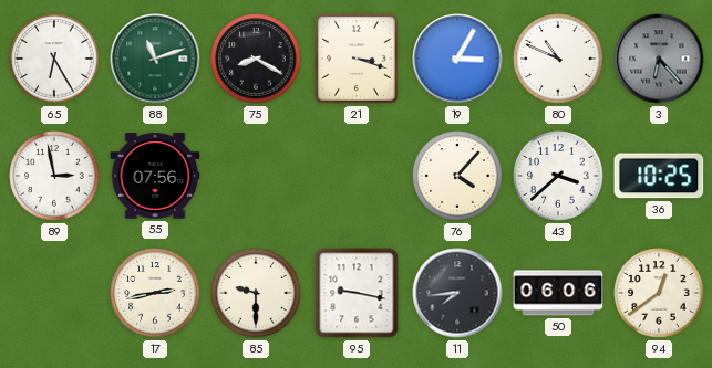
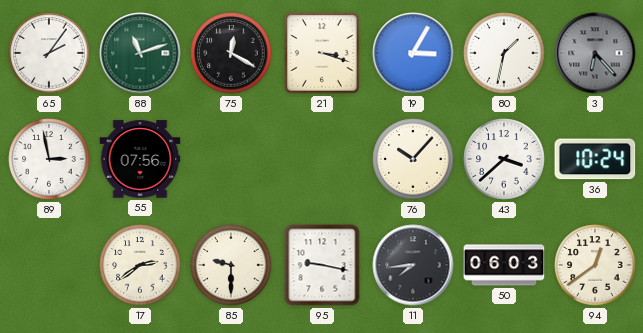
65: 6:25 -> 2:06
75: 8:20 -> 12:20
80: 10:49 -> 1:32
76: 4:07 -> 10:07
36: 10:25 -> 10:24
17: 2:43 -> 2:39
50: 06:06 -> 06:03
